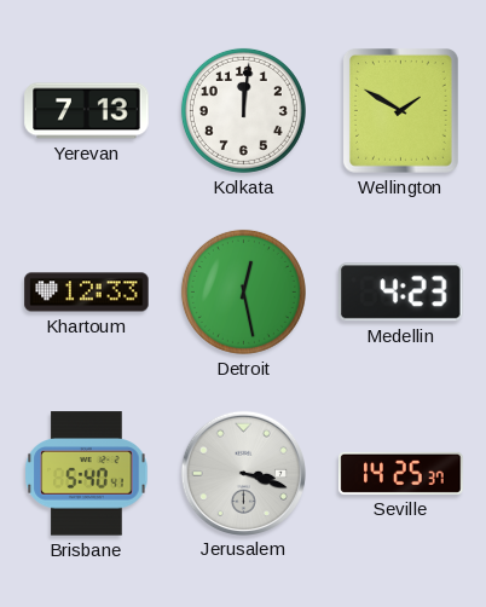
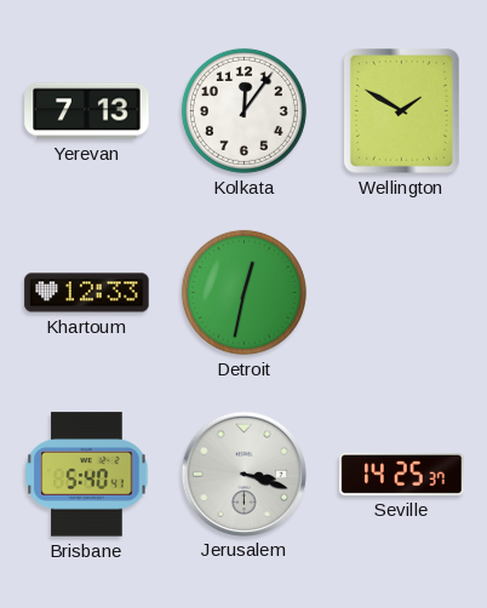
Kolkata: 12:01 -> 12:06
Detroit: 12:28 -> 12:32
Medellin: 4:23 -> none
